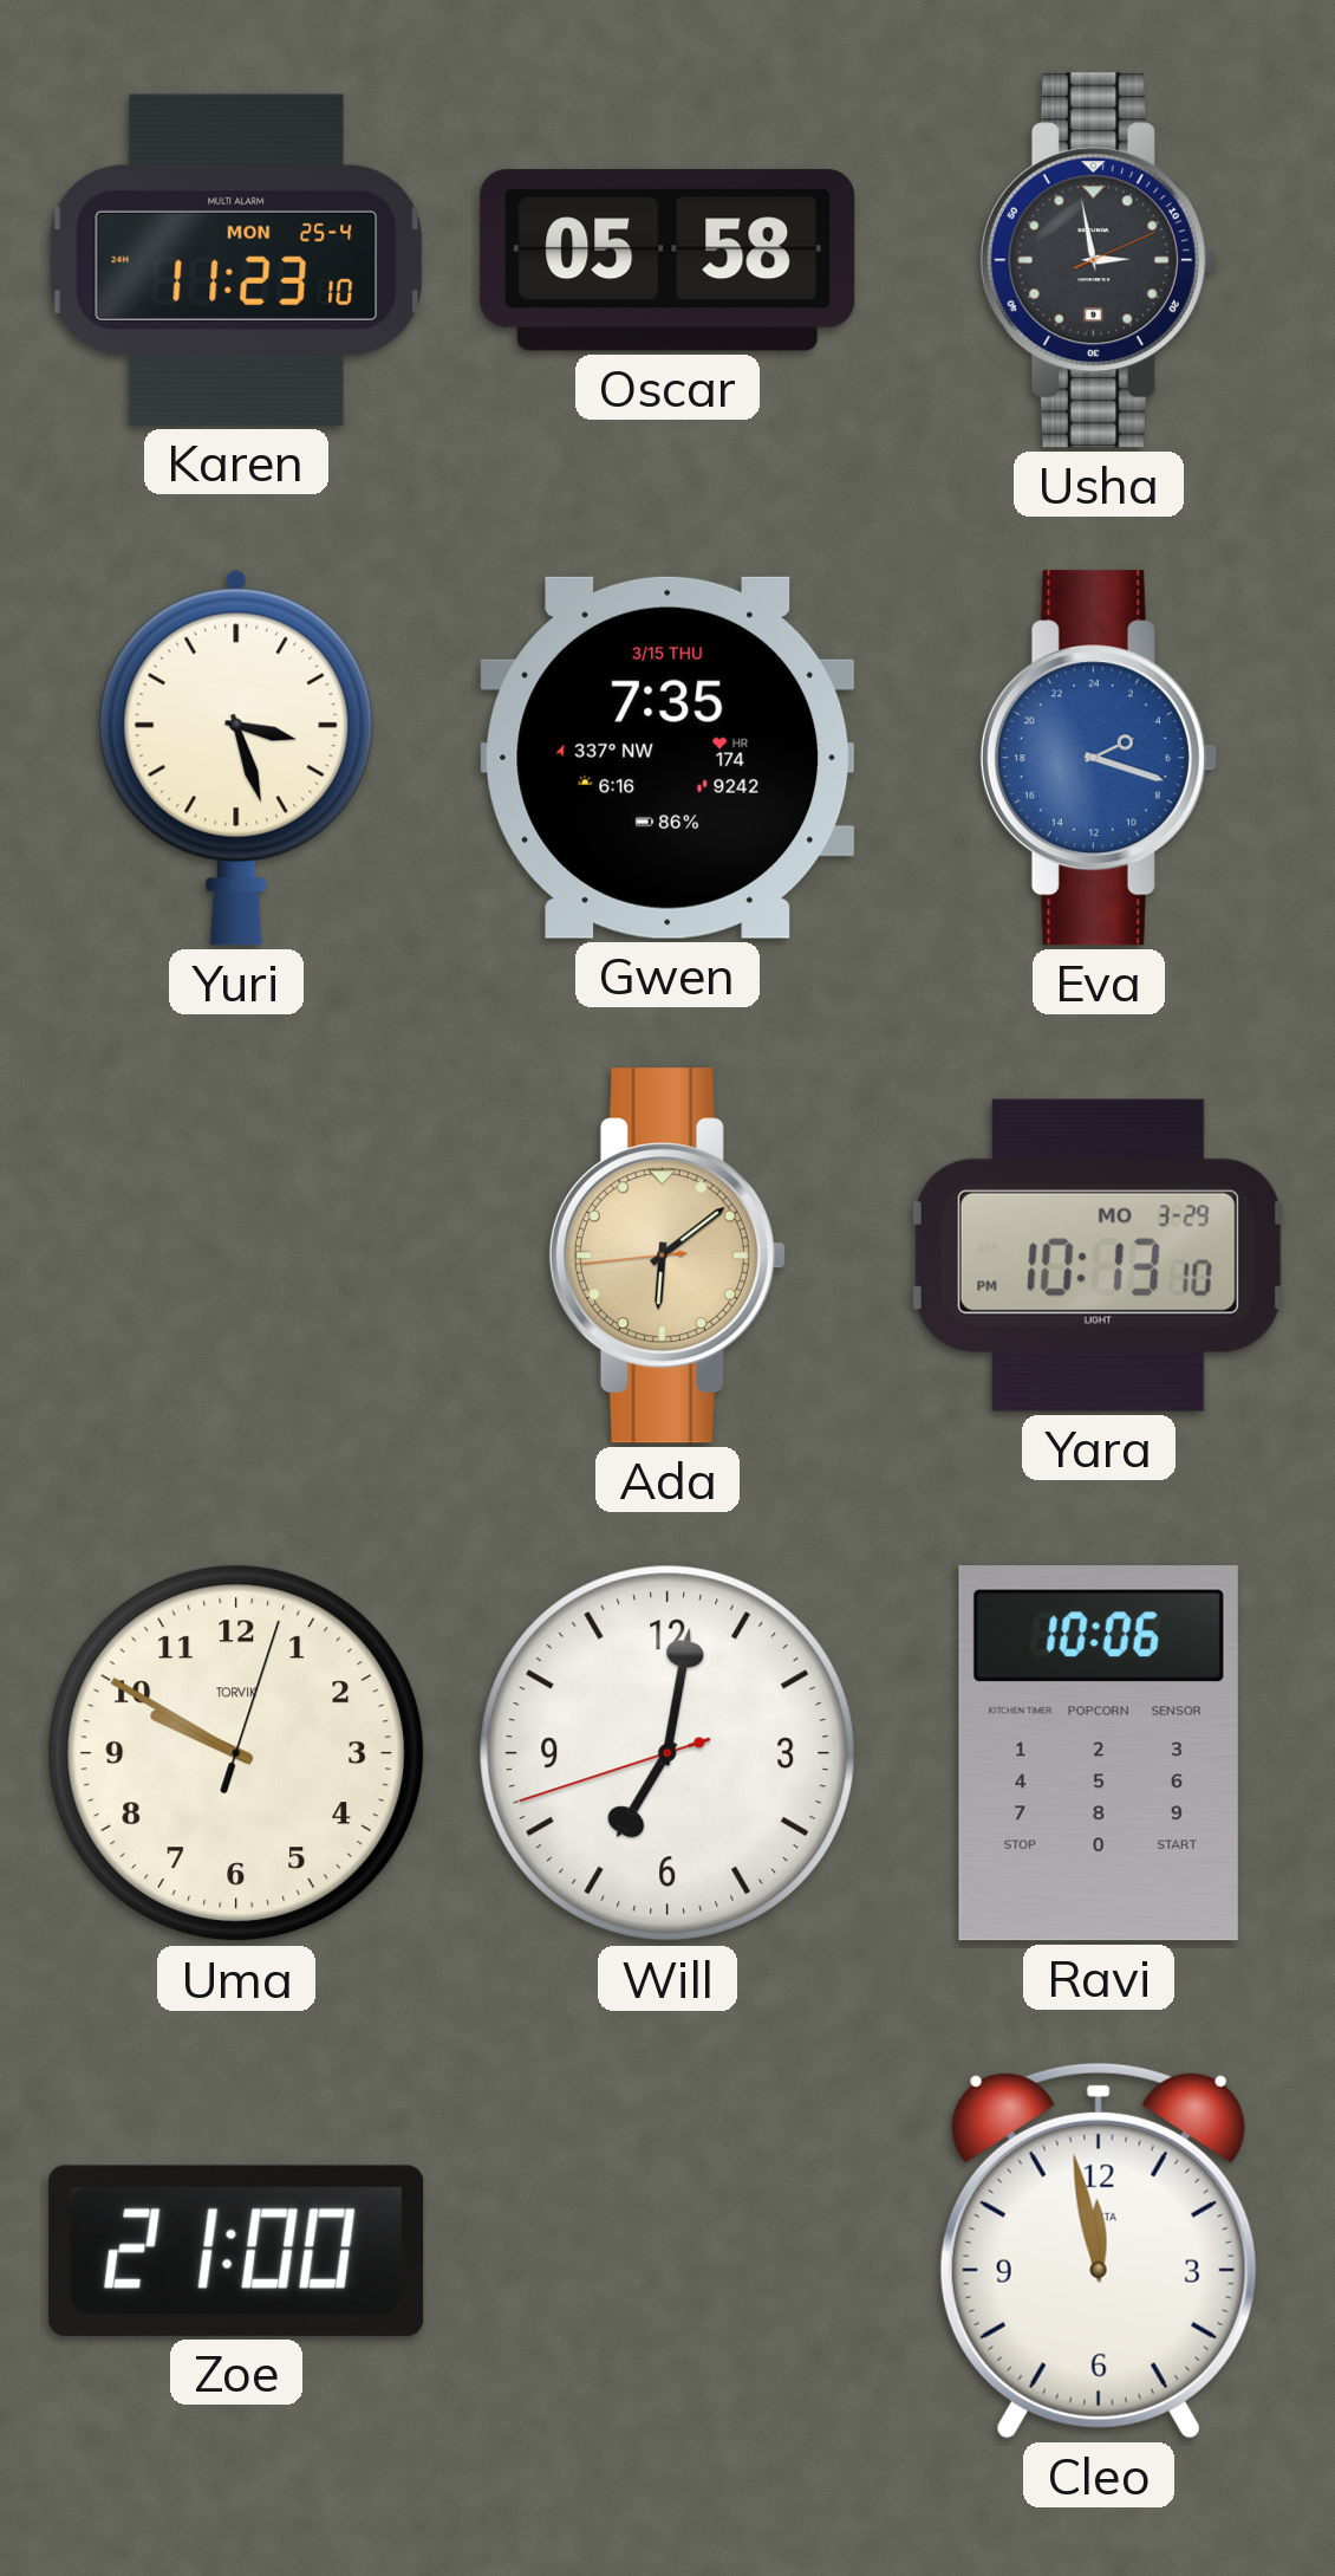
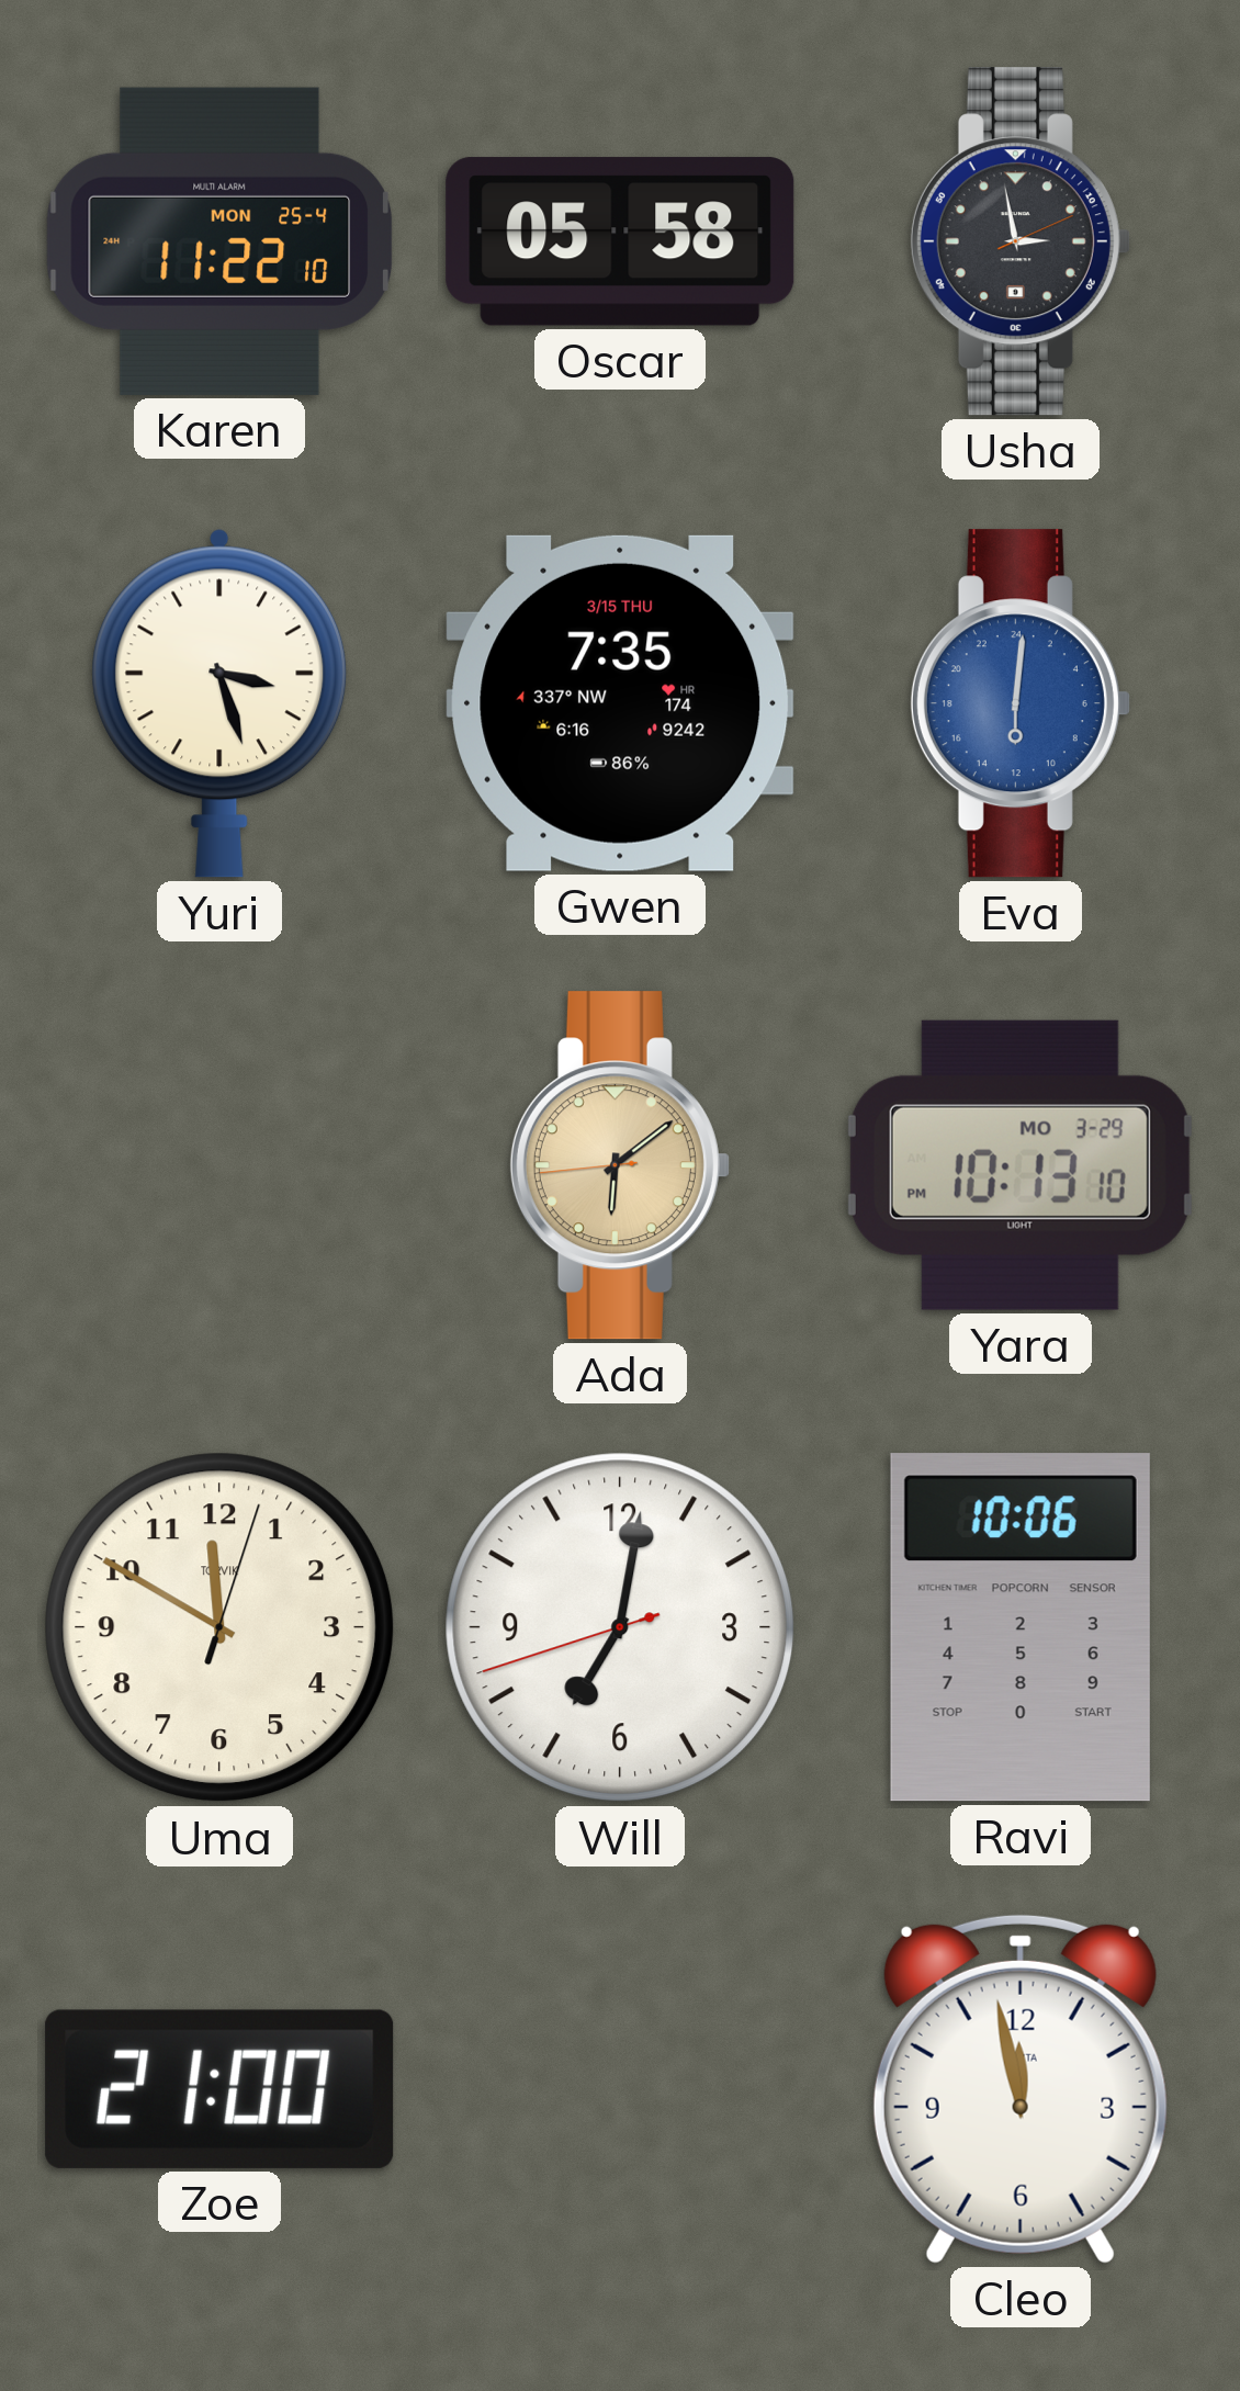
Karen: 11:23 -> 11:22
Eva: 4:18 -> 12:01
Uma: 9:50 -> 11:50
